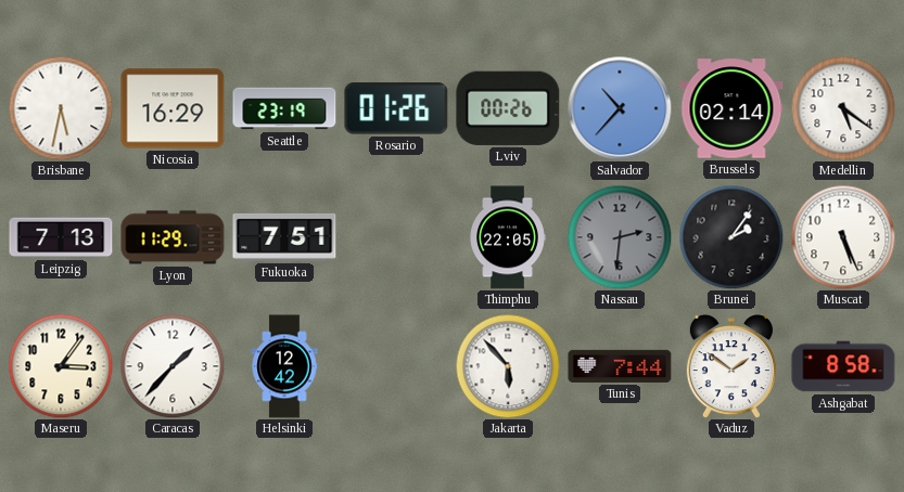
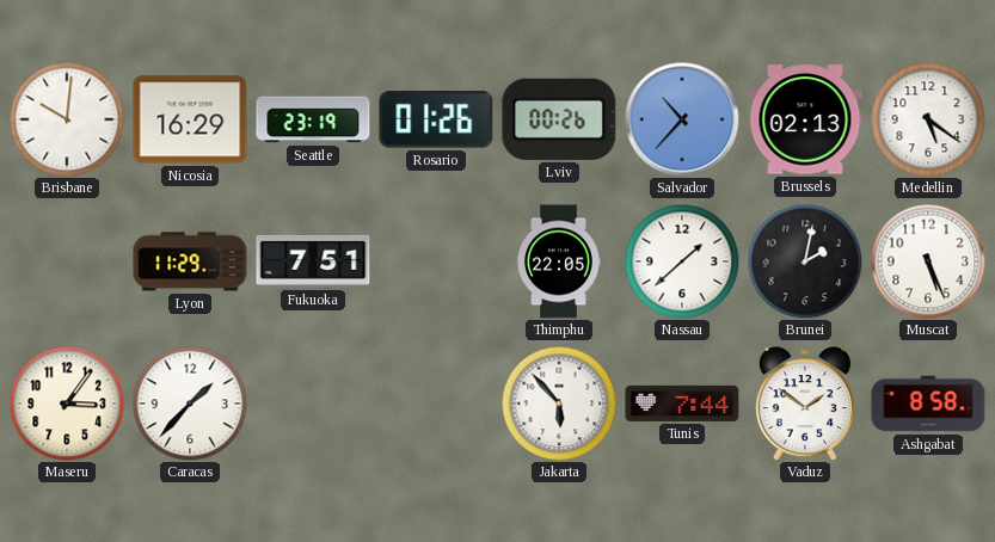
Brisbane: 5:32 -> 10:01
Brussels: 02:14 -> 02:13
Leipzig: 7:13 -> none
Nassau: 2:31 -> 1:38
Nassau dial: grey -> white
Brunei: 2:06 -> 2:02
Helsinki: 12:42 -> none
